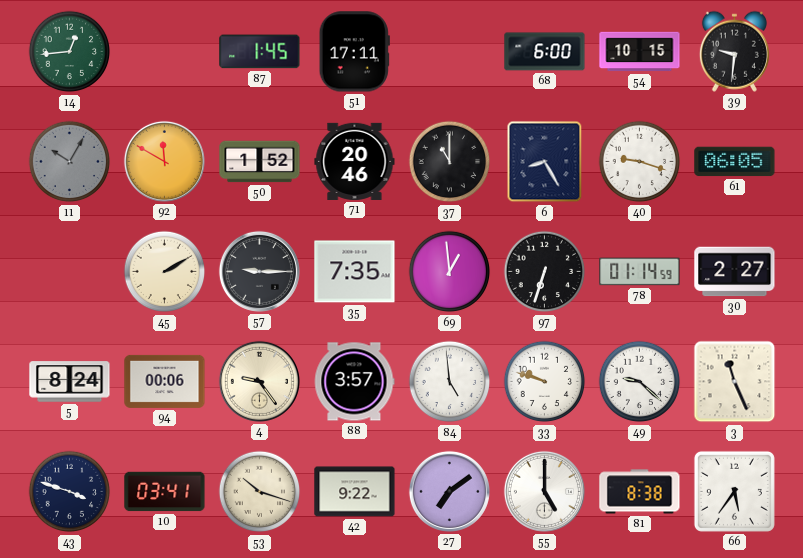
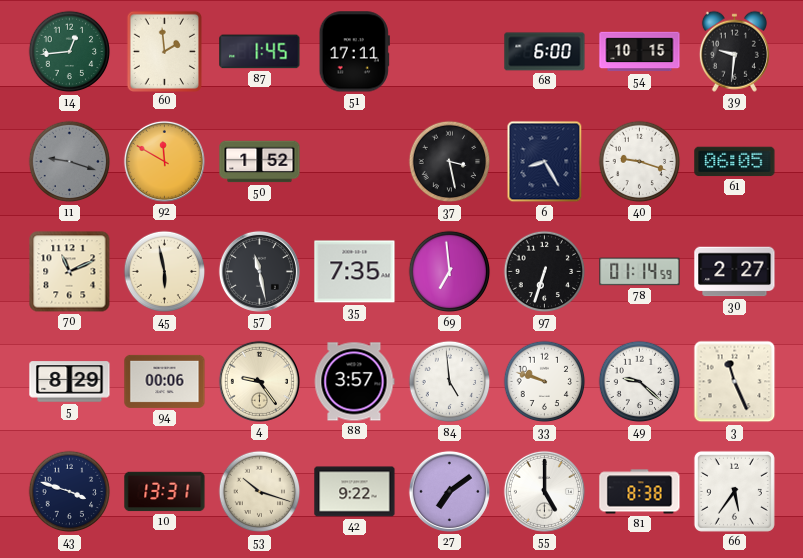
60: none -> 1:59
11: 10:05 -> 9:18
71: 20:46 -> none
37: 11:00 -> 3:28
70: none -> 11:11
45: 2:10 -> 5:58
57: 9:15 -> 11:28
69: 12:59 -> 6:59
5: 8:24 -> 8:29
10: 03:41 -> 13:31
